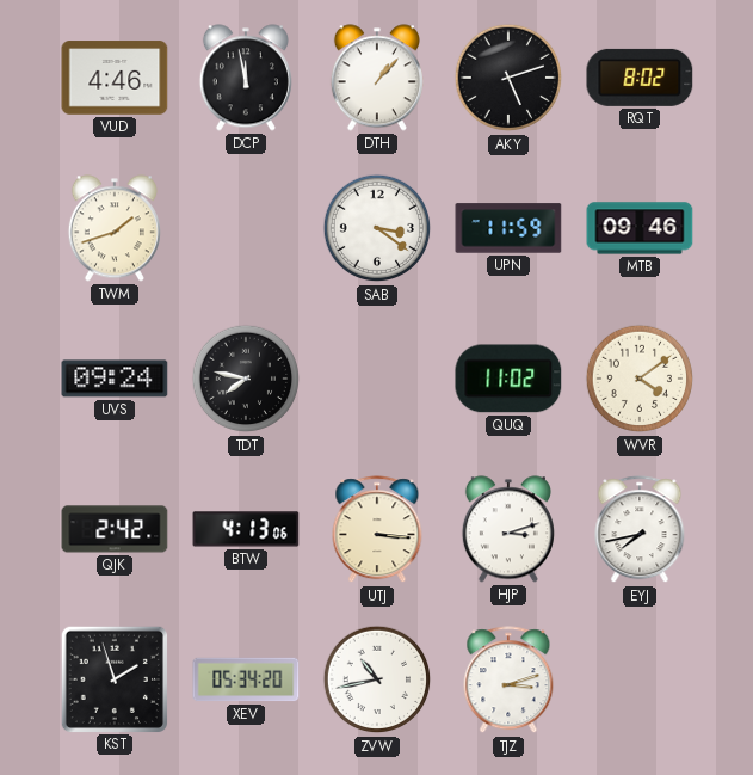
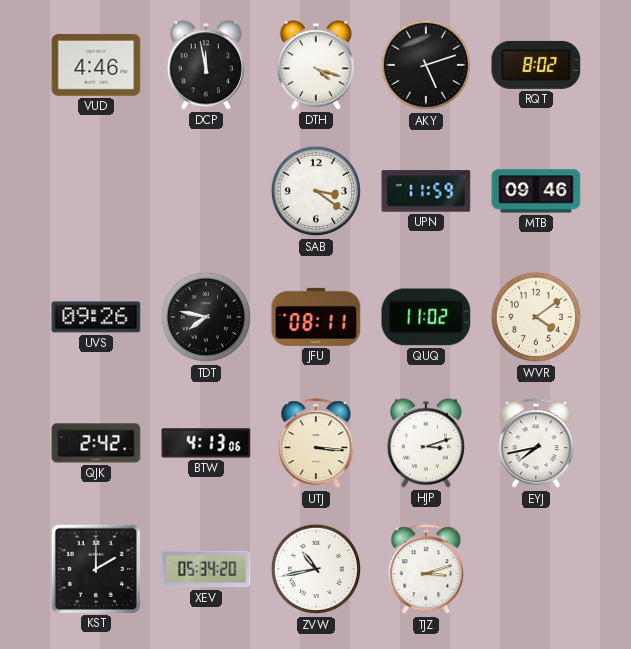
DTH: 1:07 -> 4:18
TWM: 1:42 -> none
UVS: 09:24 -> 09:26
JFU: none -> 08:11
KST: 1:57 -> 2:00
